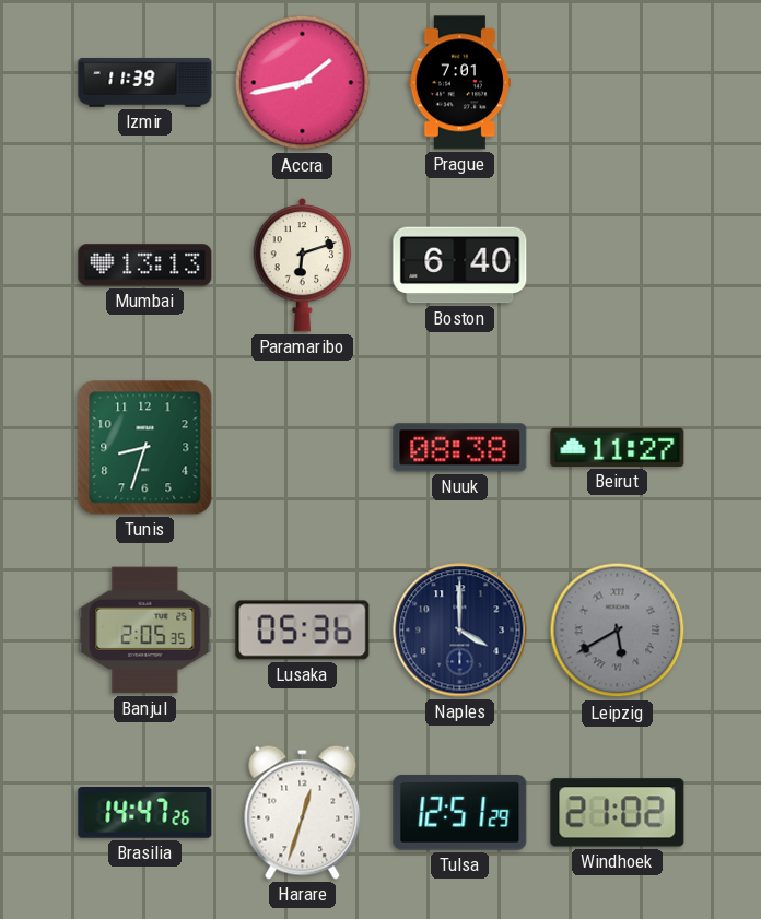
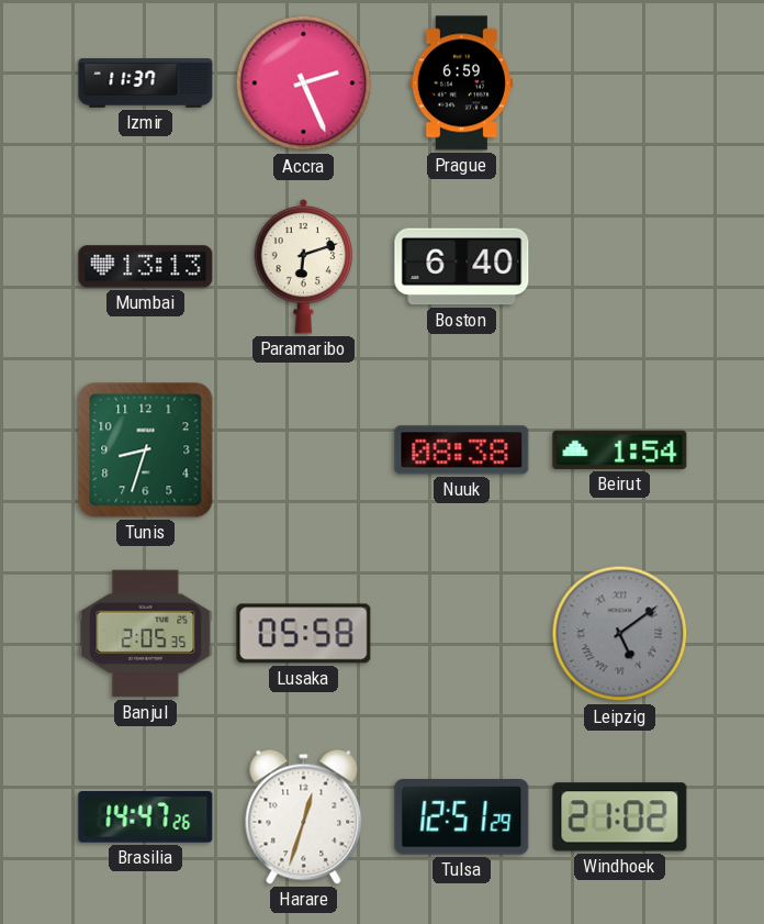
Izmir: 11:39 -> 11:37
Accra: 1:43 -> 2:26
Prague: 7:01 -> 6:59
Beirut: 11:27 -> 1:54
Lusaka: 05:36 -> 05:58
Naples: 4:00 -> none
Leipzig: 5:40 -> 5:09
